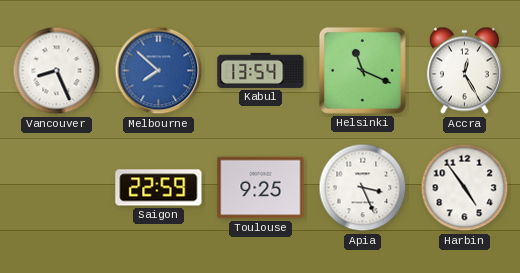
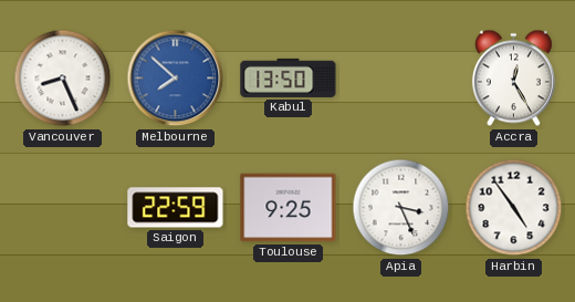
Kabul: 13:54 -> 13:50
Helsinki: 11:19 -> none
